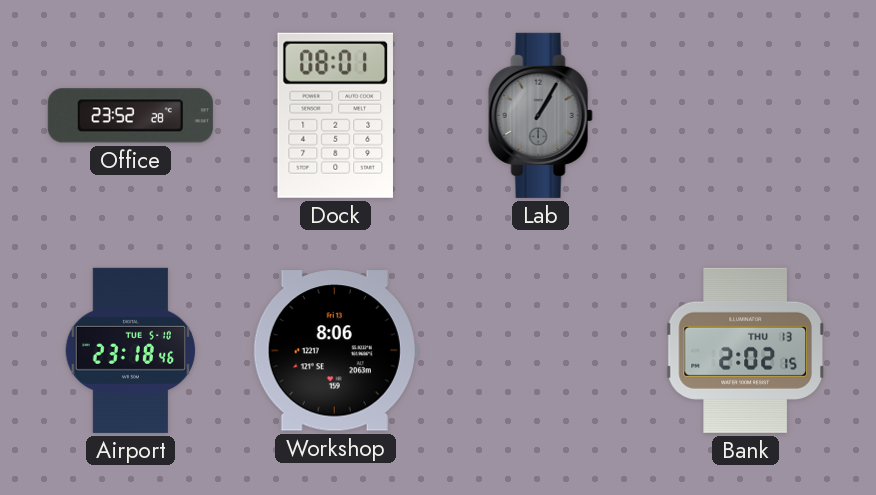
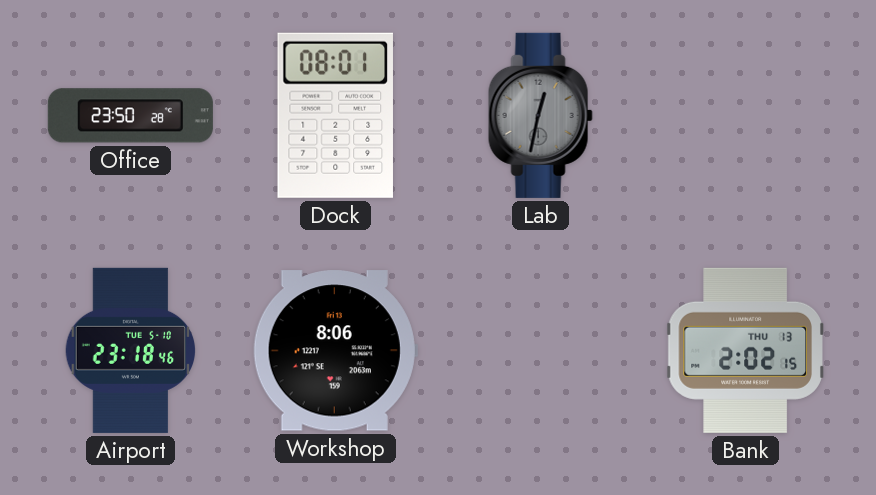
Office: 23:52 -> 23:50
Lab: 1:05 -> 12:32
